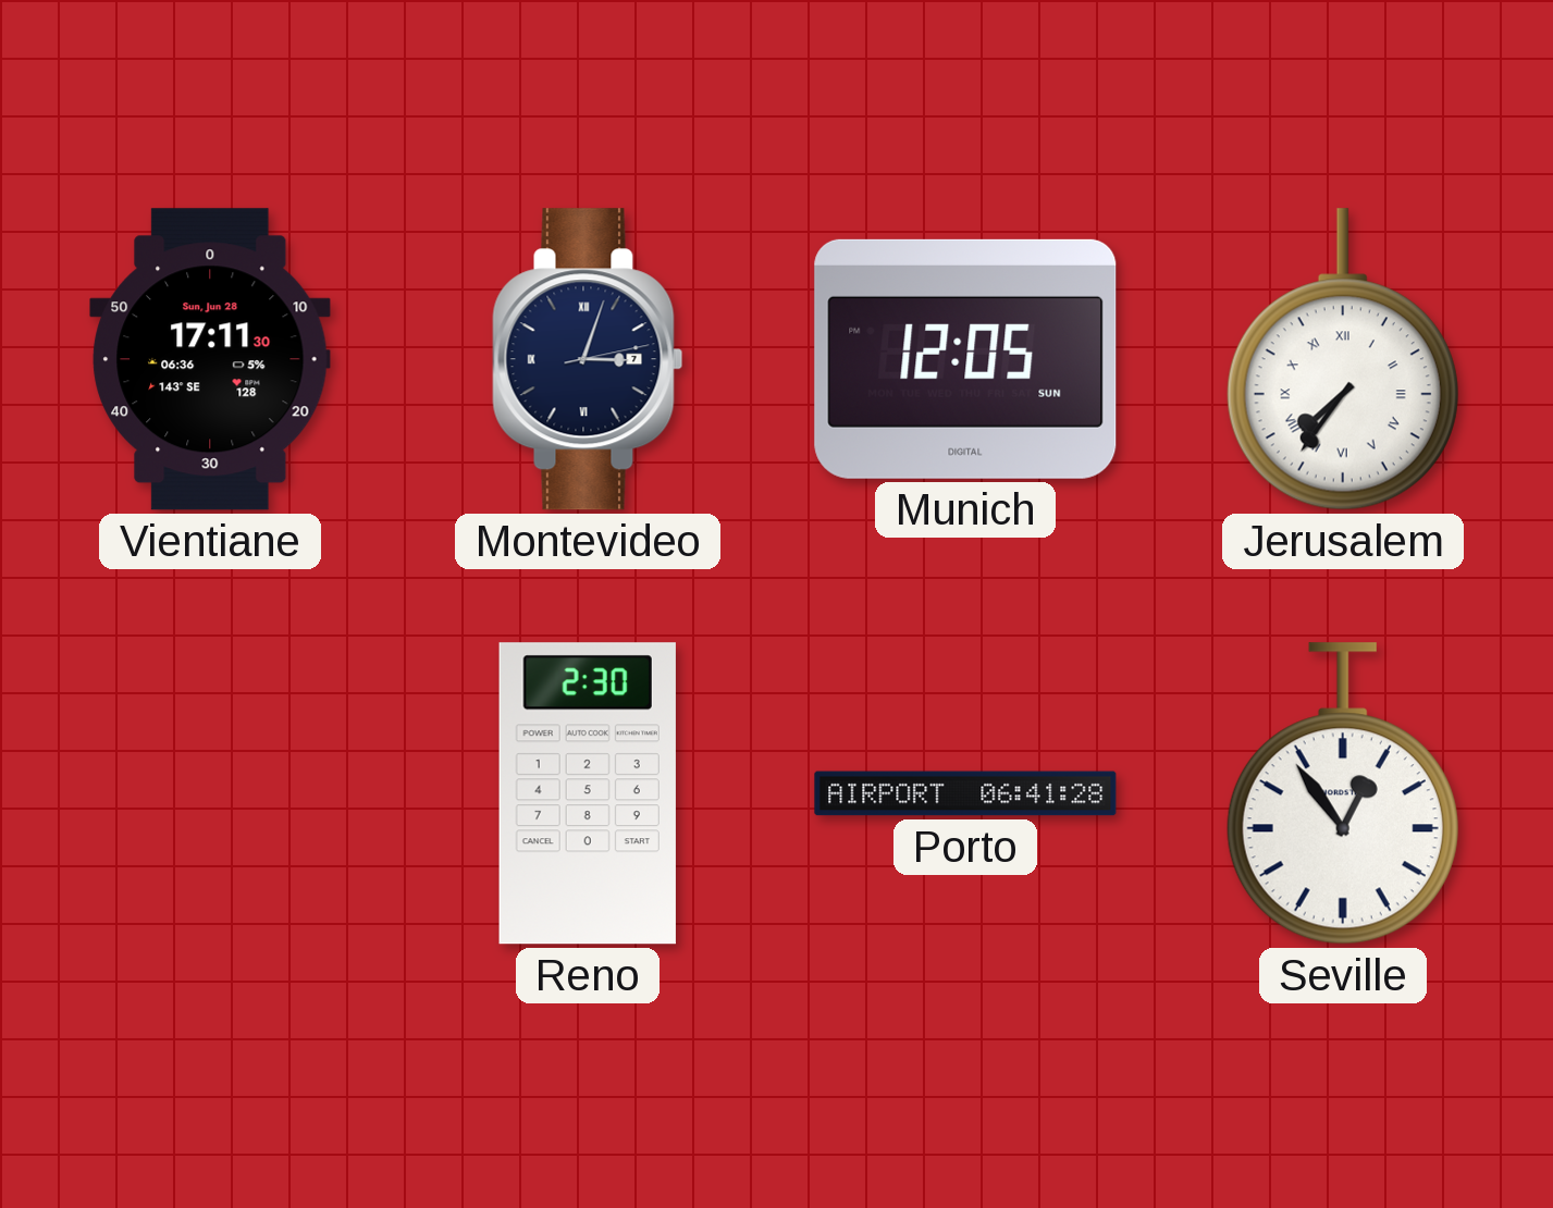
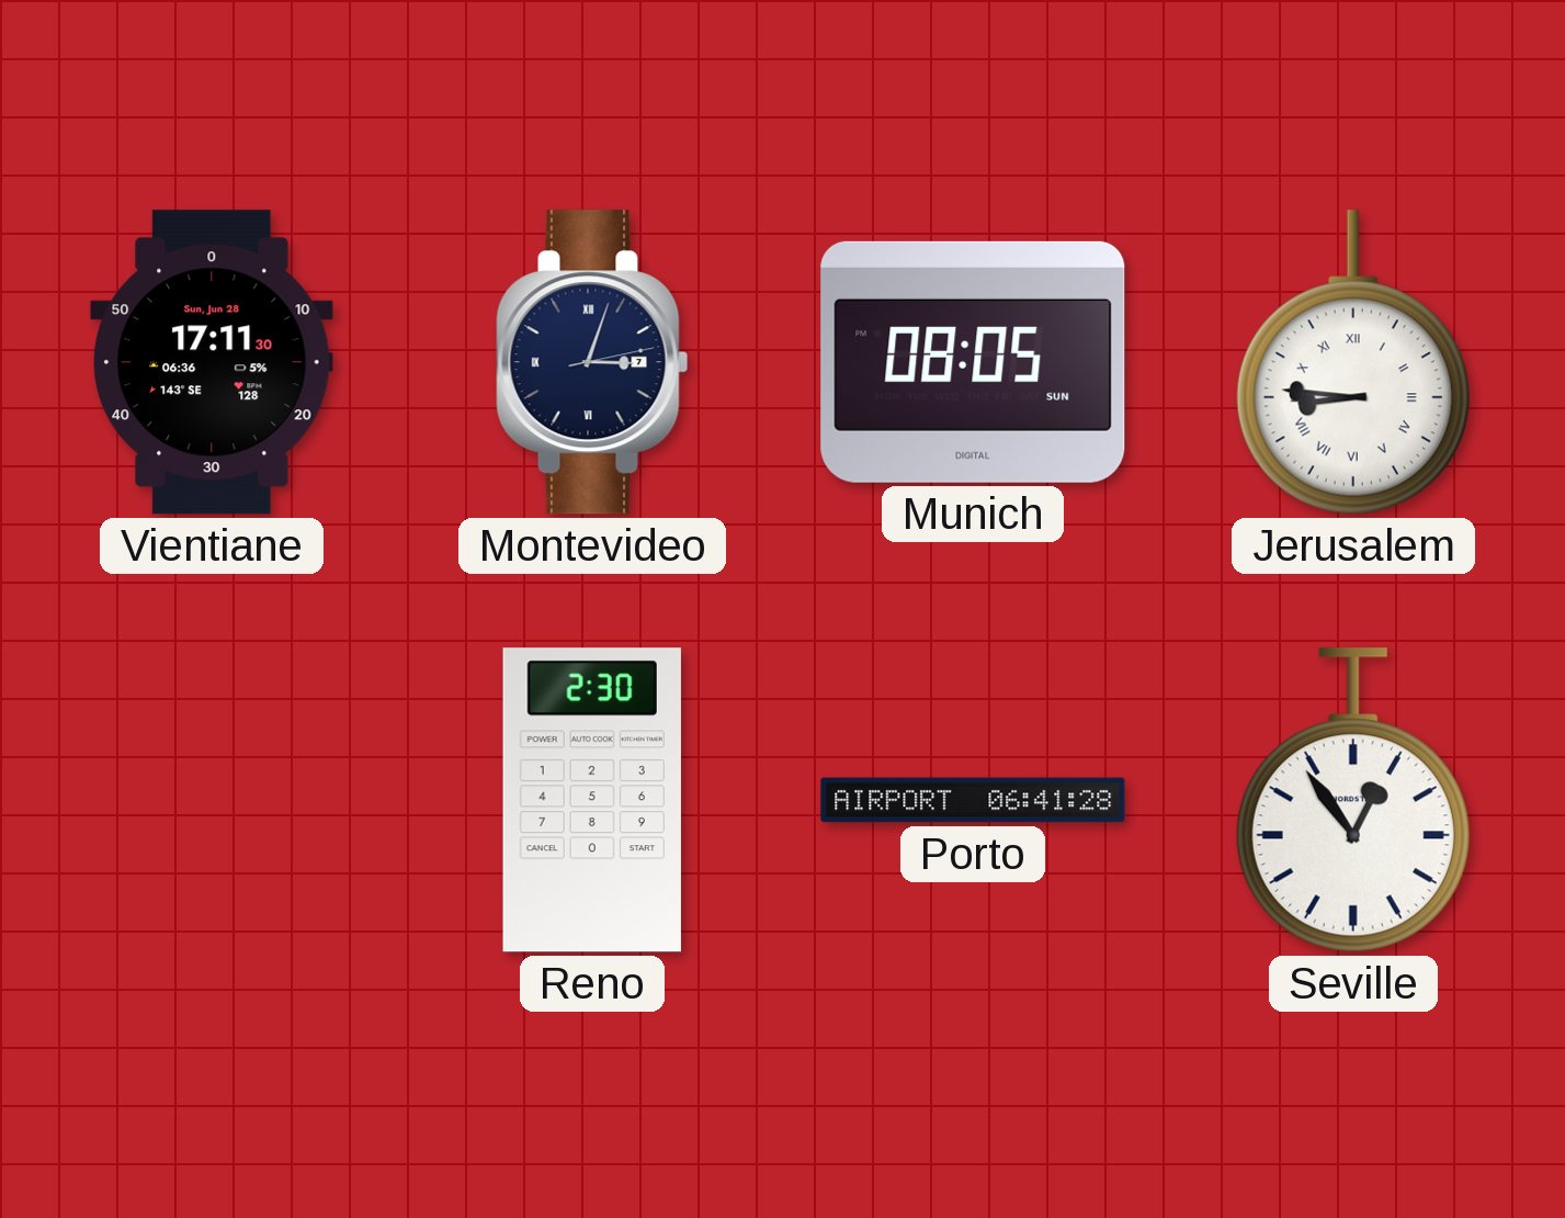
Munich: 12:05 -> 08:05
Jerusalem: 7:36 -> 8:46
